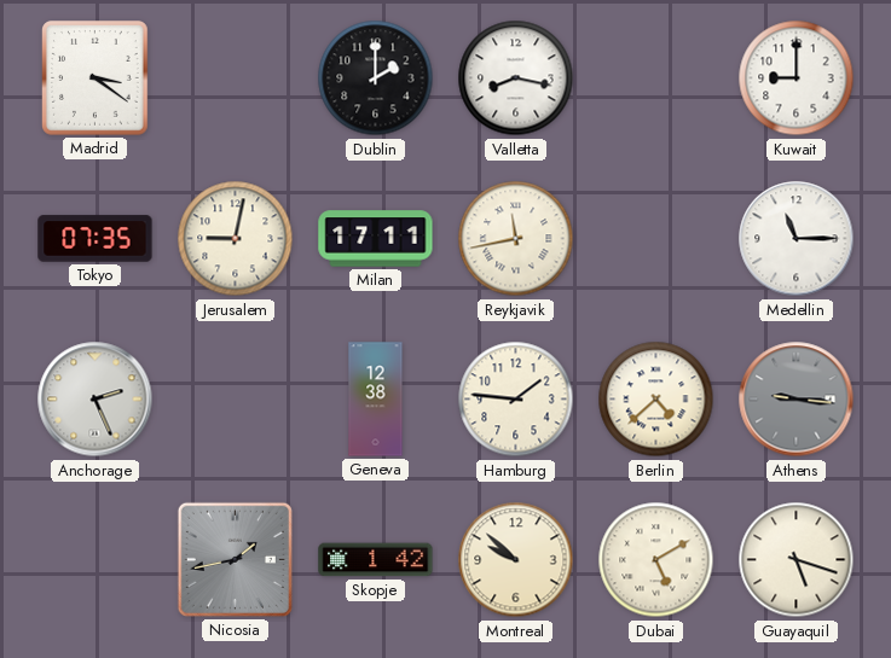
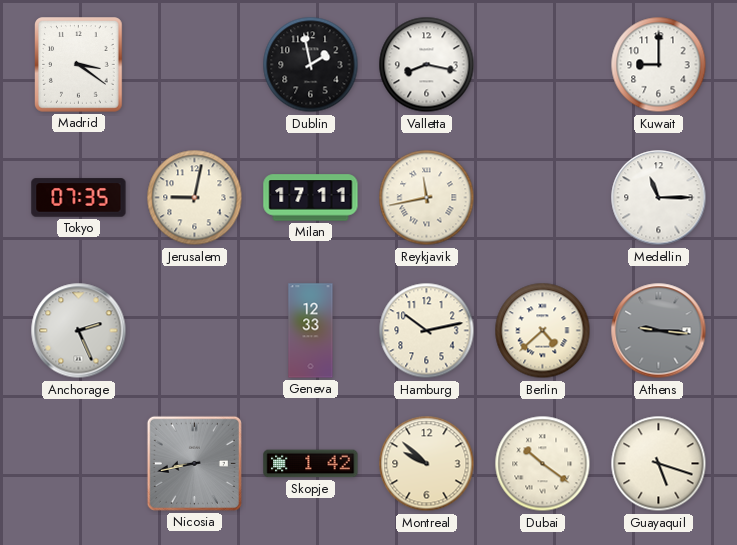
Dublin: 2:00 -> 1:58
Geneva: 12:38 -> 12:33
Hamburg: 1:46 -> 10:13
Nicosia: 1:43 -> 8:43
Dubai: 5:10 -> 10:21
